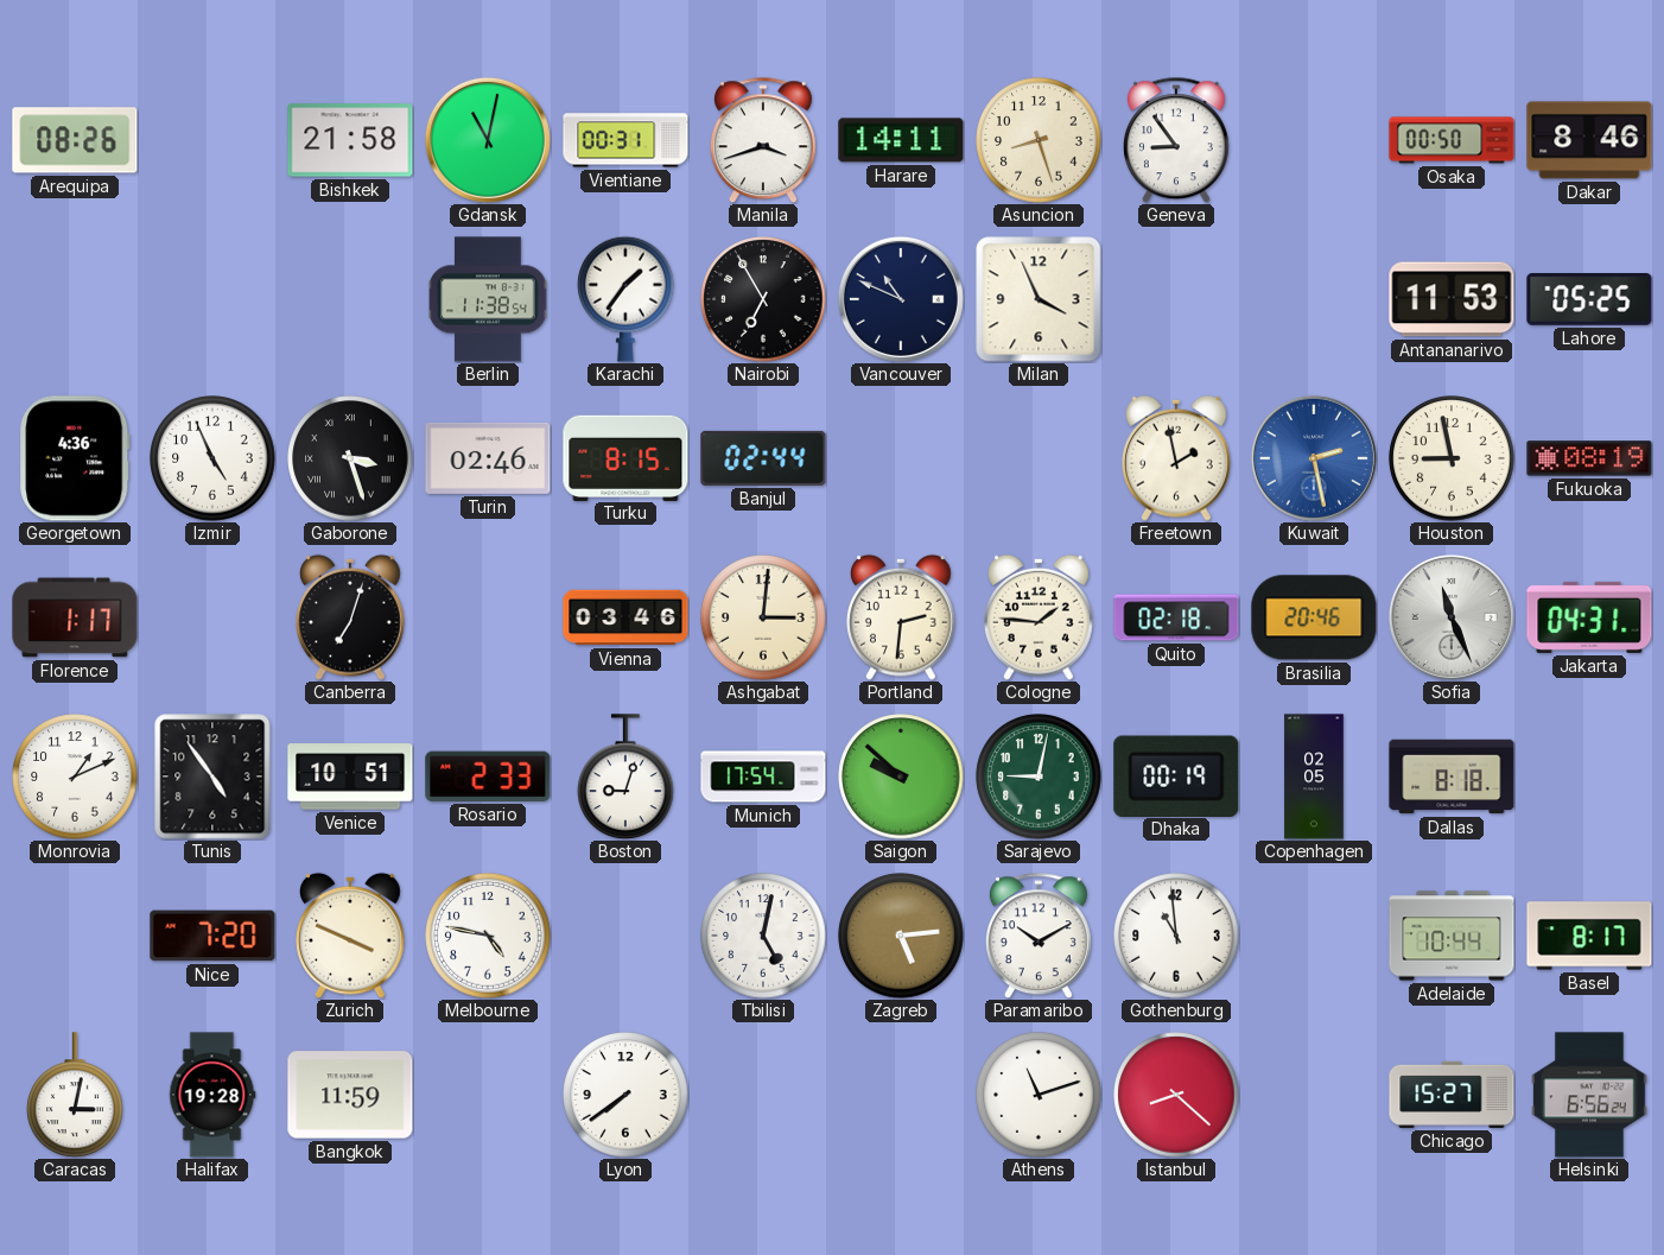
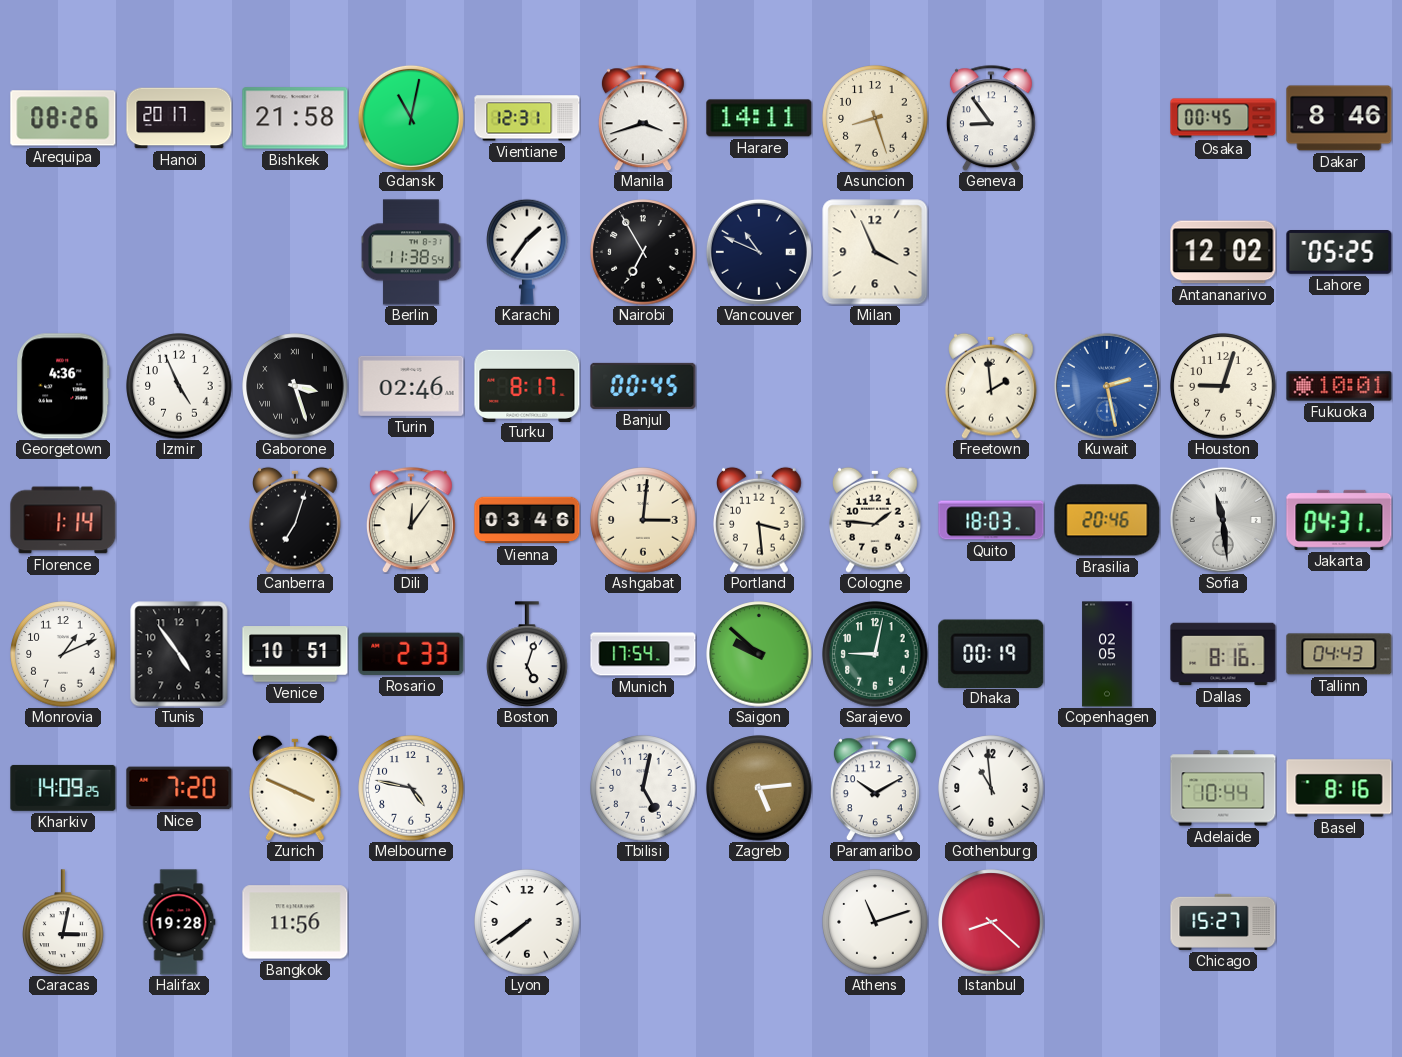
Hanoi: none -> 20:17
Vientiane: 00:31 -> 12:31
Osaka: 00:50 -> 00:45
Antananarivo: 11:53 -> 12:02
Turku: 8:15 -> 8:17
Banjul: 02:44 -> 00:45
Freetown: 1:58 -> 1:59
Houston: 8:58 -> 9:03
Fukuoka: 08:19 -> 10:01
Florence: 1:17 -> 1:14
Dili: none -> 12:06
Portland: 2:31 -> 3:29
Quito: 02:18 -> 18:03
Sofia: 11:26 -> 11:29
Boston: 9:03 -> 5:03
Dallas: 8:18 -> 8:16
Tallinn: none -> 04:43
Kharkiv: none -> 14:09
Basel: 8:17 -> 8:16
Bangkok: 11:59 -> 11:56
Helsinki: 6:56 -> none
